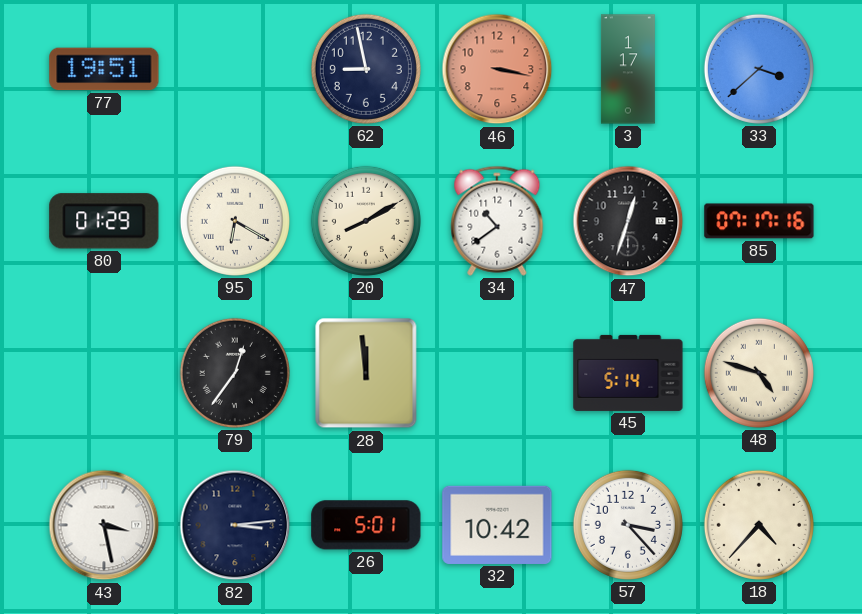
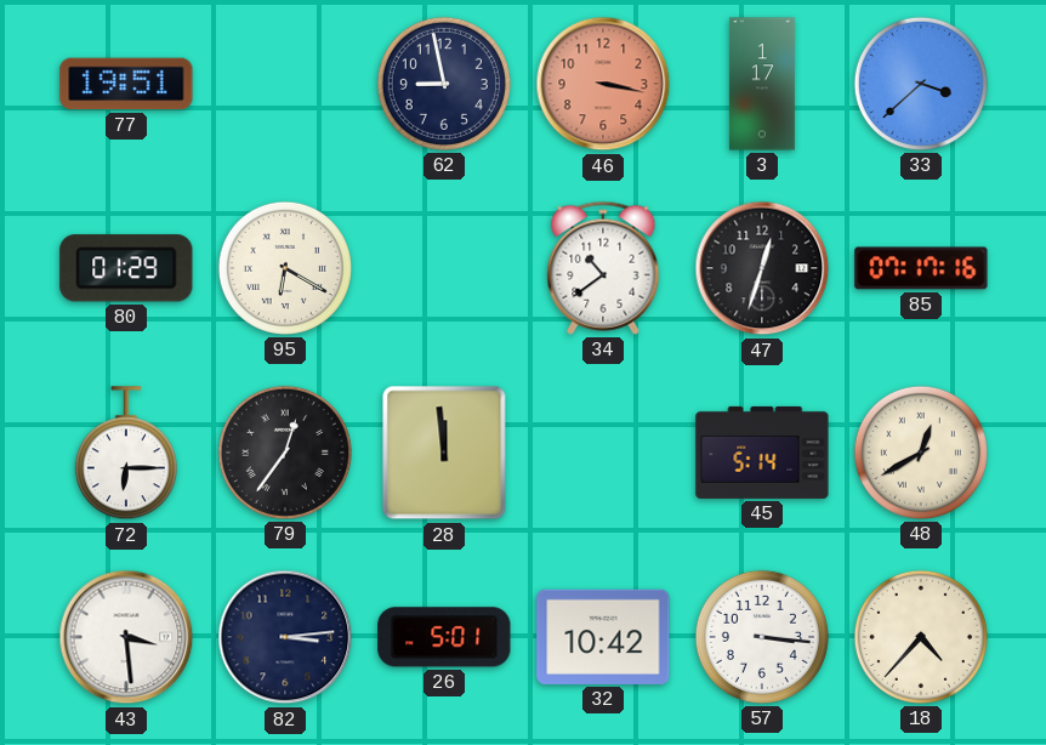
20: 8:10 -> none
72: none -> 6:15
48: 4:48 -> 12:40
43: 3:28 -> 3:29
57: 3:23 -> 3:16
